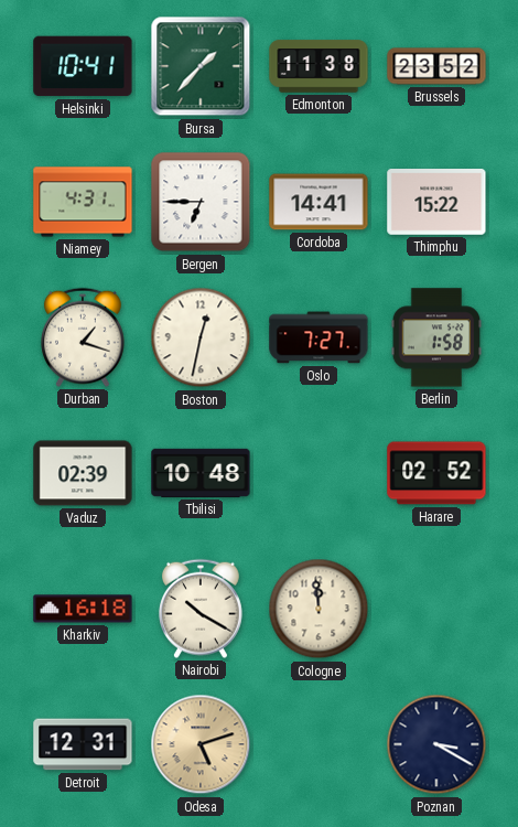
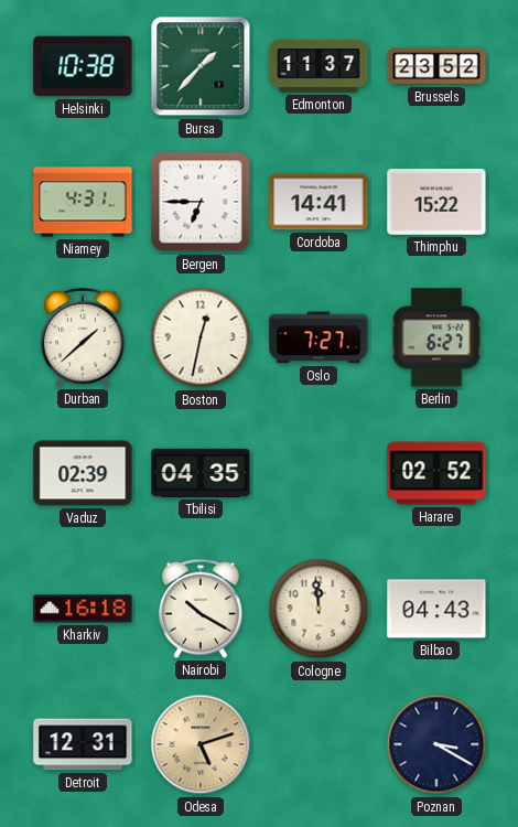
Helsinki: 10:41 -> 10:38
Edmonton: 11:38 -> 11:37
Durban: 1:18 -> 1:38
Berlin: 1:58 -> 6:27
Tbilisi: 10:48 -> 04:35
Bilbao: none -> 04:43
